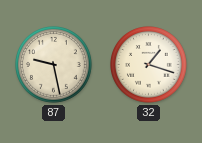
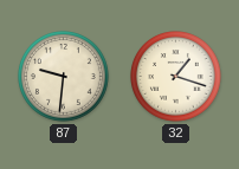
87: 9:28 -> 9:31
